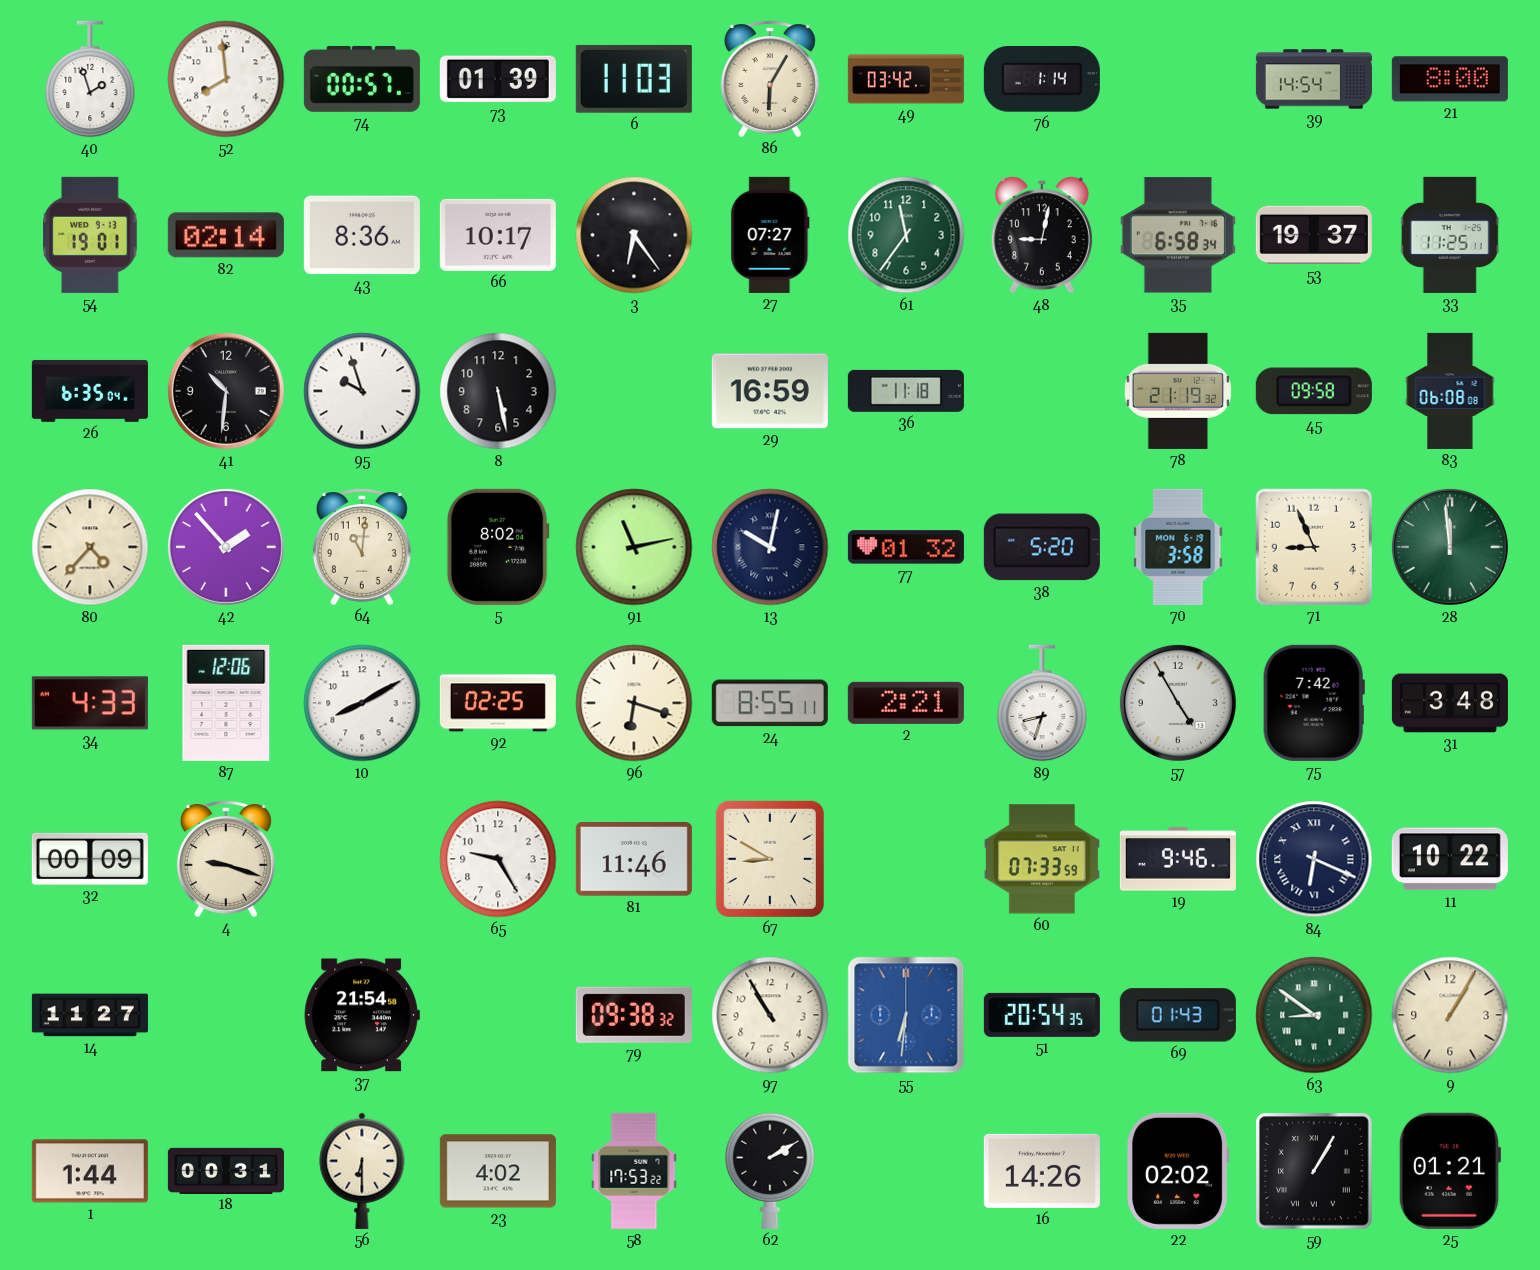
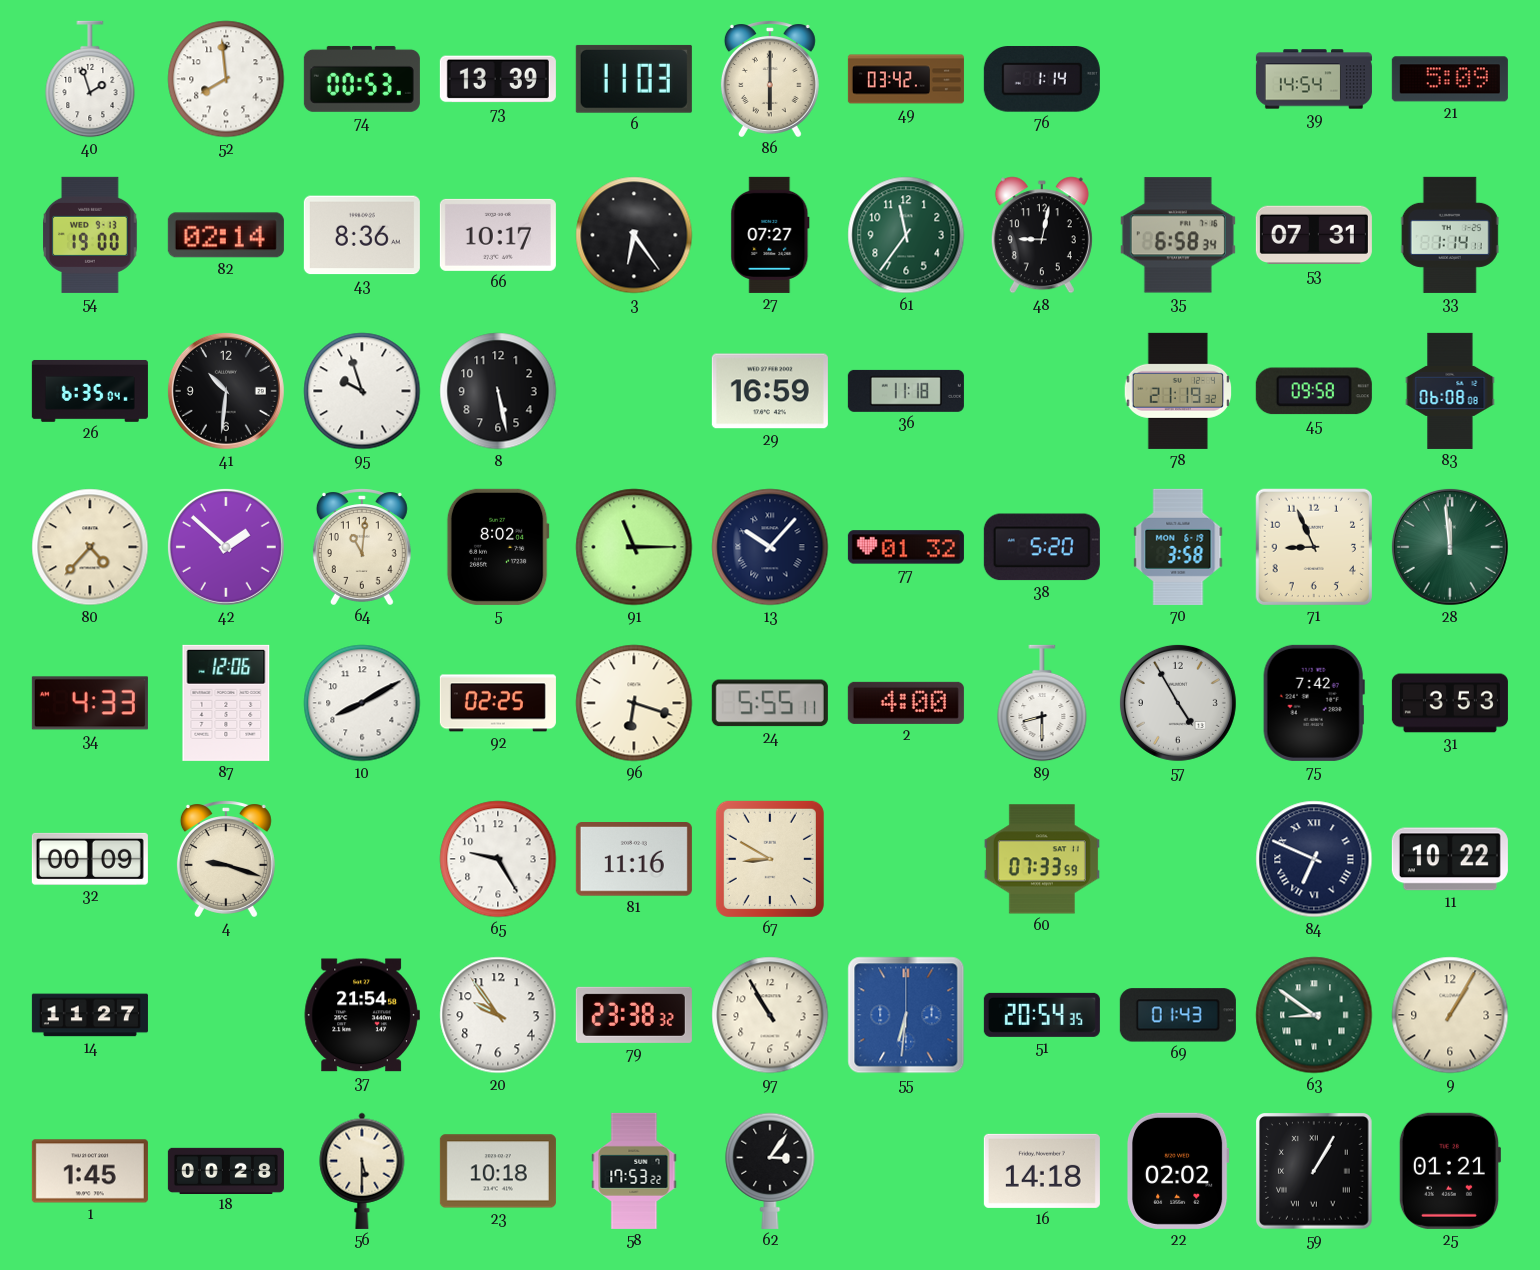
74: 00:57 -> 00:53
73: 01:39 -> 13:39
86: 6:05 -> 6:00
21: 8:00 -> 5:09
54: 19:01 -> 19:00
53: 19:37 -> 07:31
33: 11:25 -> 1:14
42: 1:53 -> 1:52
91: 11:13 -> 11:15
13: 10:02 -> 10:07
24: 8:55 -> 5:55
2: 2:21 -> 4:00
89: 8:33 -> 8:30
31: 3:48 -> 3:53
81: 11:46 -> 11:16
19: 9:46 -> none
84: 6:19 -> 6:49
20: none -> 9:54
79: 09:38 -> 23:38
1: 1:44 -> 1:45
18: 00:31 -> 00:28
56: 6:30 -> 5:30
23: 4:02 -> 10:18
62: 2:10 -> 3:06
16: 14:26 -> 14:18
